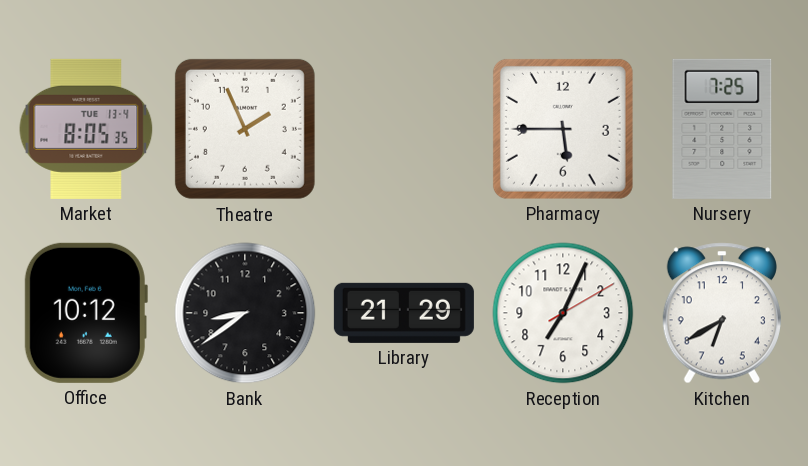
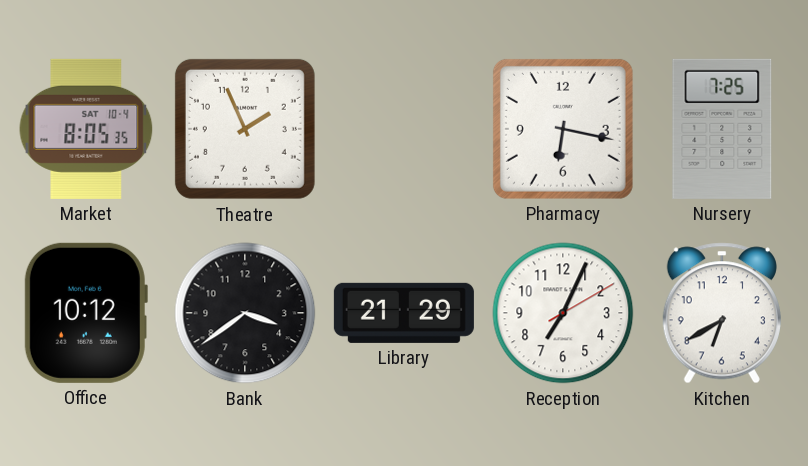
Market date: TUE 13-4 -> SAT 10-4
Pharmacy: 5:45 -> 6:17
Bank: 8:39 -> 3:39
